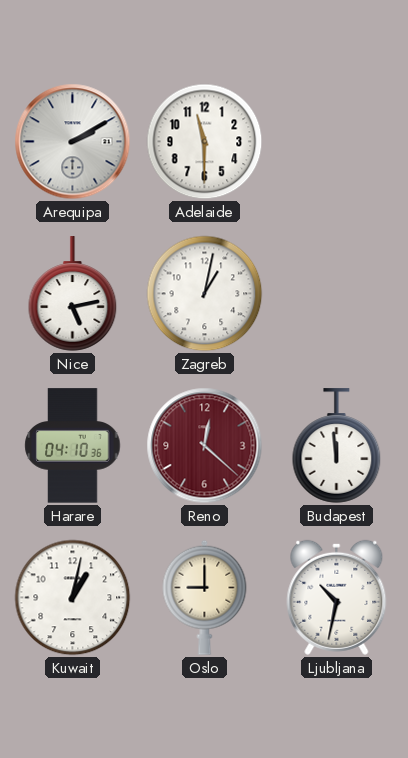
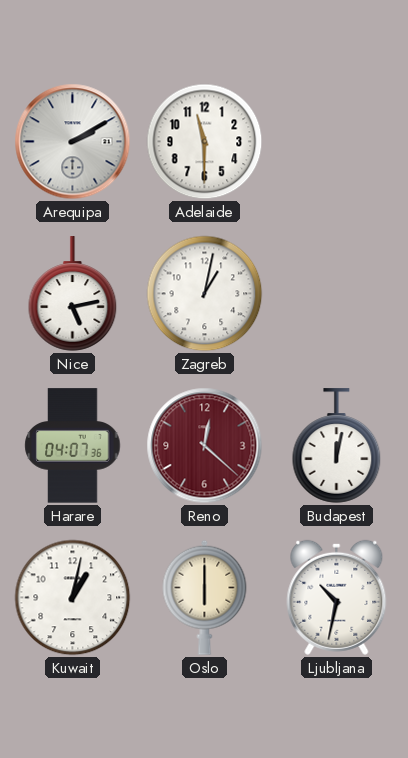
Harare: 04:10 -> 04:07
Budapest: 11:59 -> 12:02
Oslo: 9:00 -> 6:00
